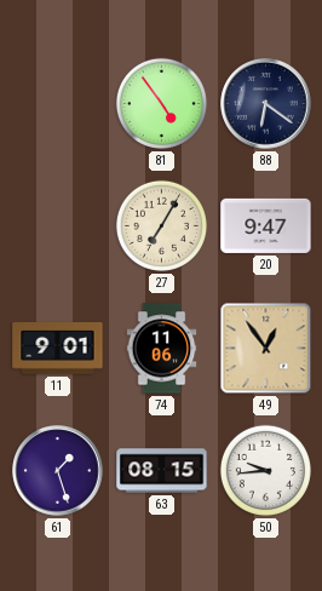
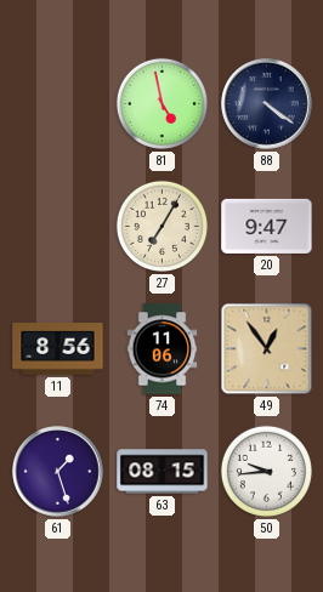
81: 4:54 -> 4:58
88: 6:21 -> 4:21
11: 9:01 -> 8:56
